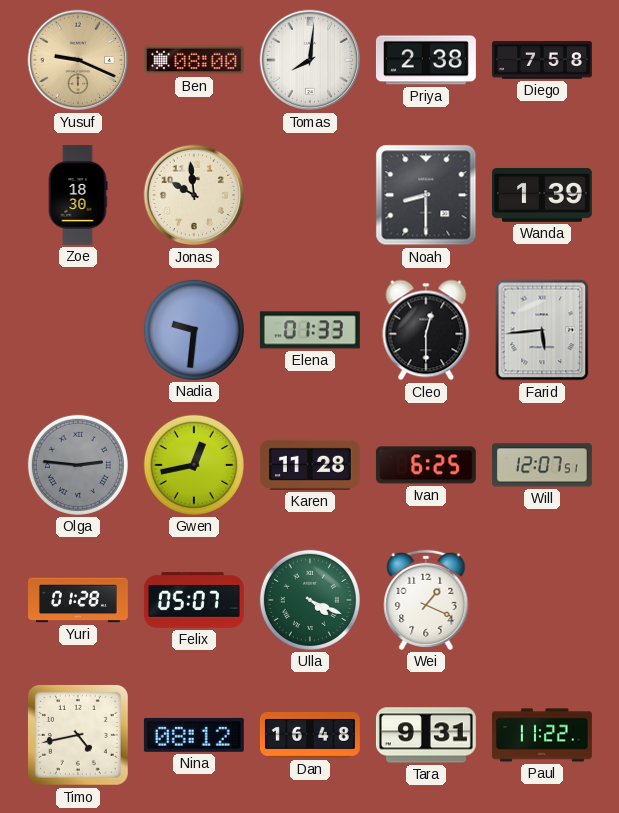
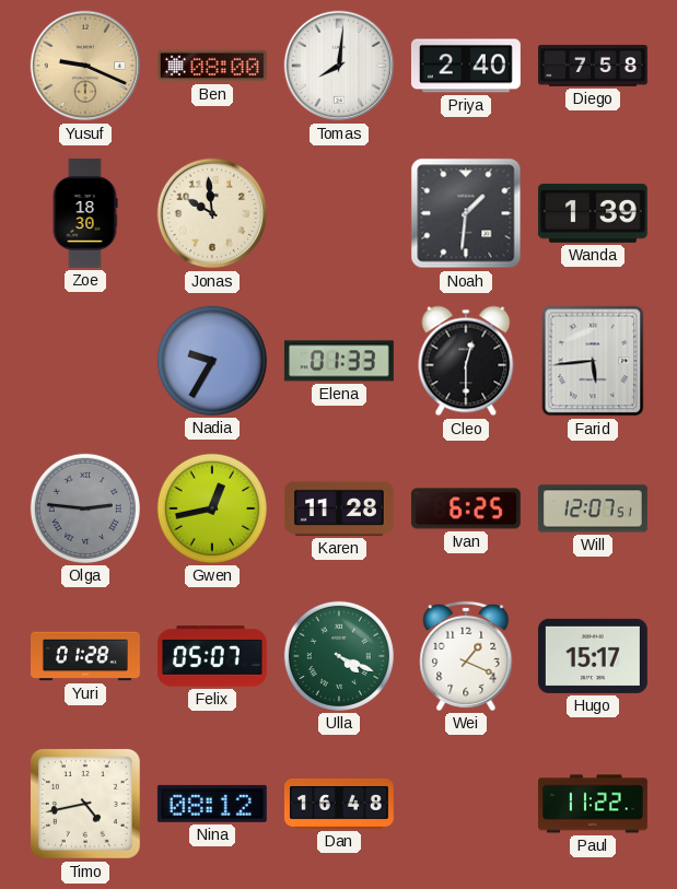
Priya: 2:38 -> 2:40
Noah: 8:30 -> 1:31
Nadia: 9:31 -> 9:35
Hugo: none -> 15:17
Tara: 9:31 -> none
